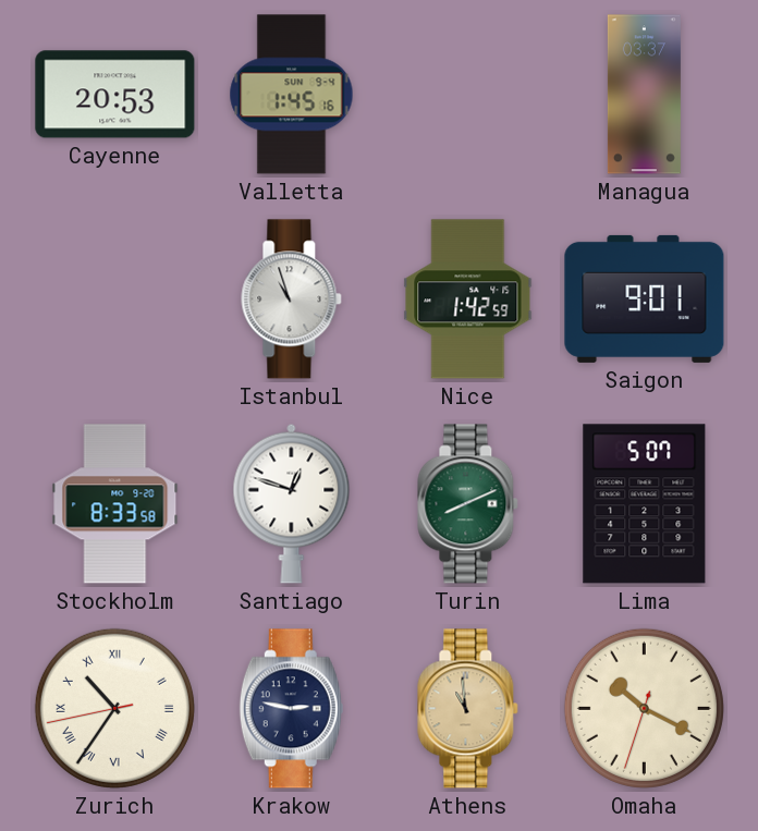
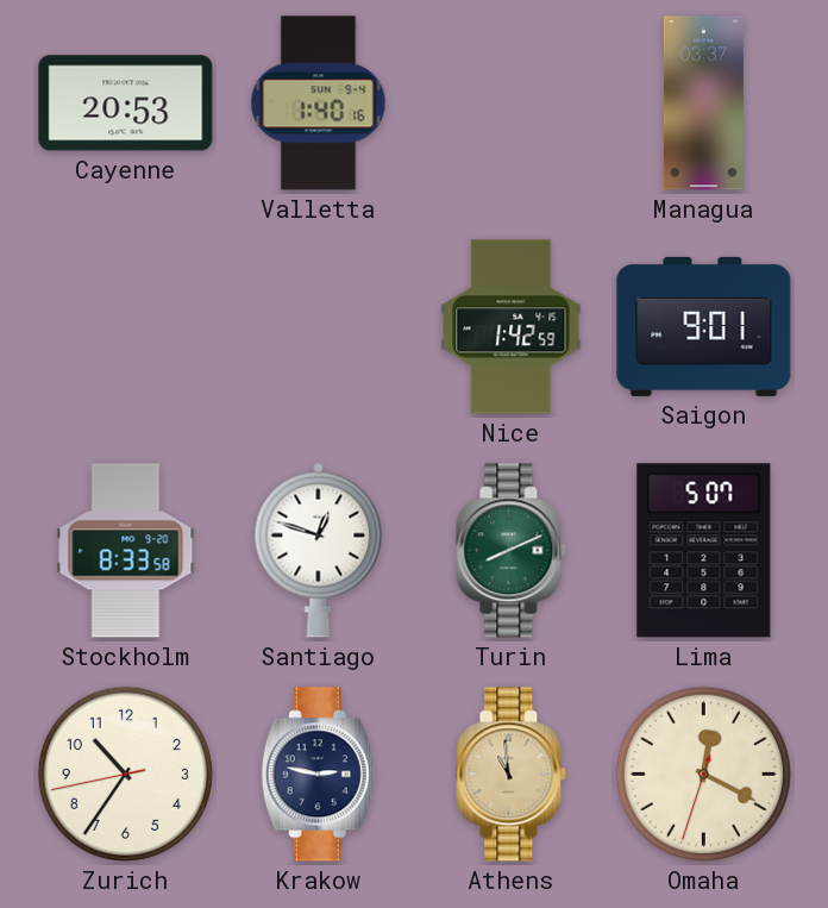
Valletta: 1:45 -> 1:40
Istanbul: 10:57 -> none
Zurich numerals: Roman -> Arabic
Omaha: 10:19 -> 12:19
